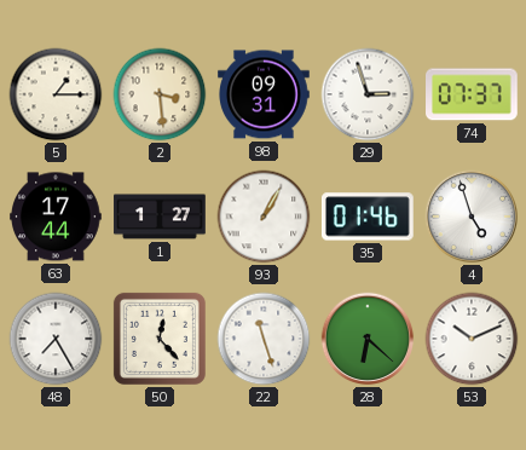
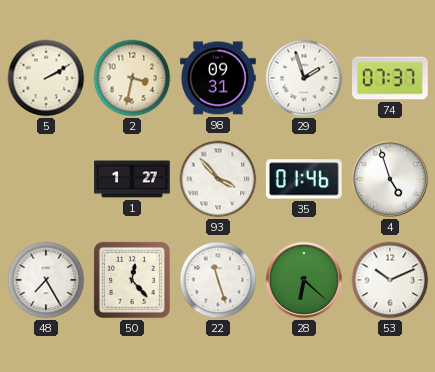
5: 1:15 -> 2:10
2: 3:29 -> 3:32
29: 2:57 -> 1:57
63: 17:44 -> none
93: 1:05 -> 3:53
